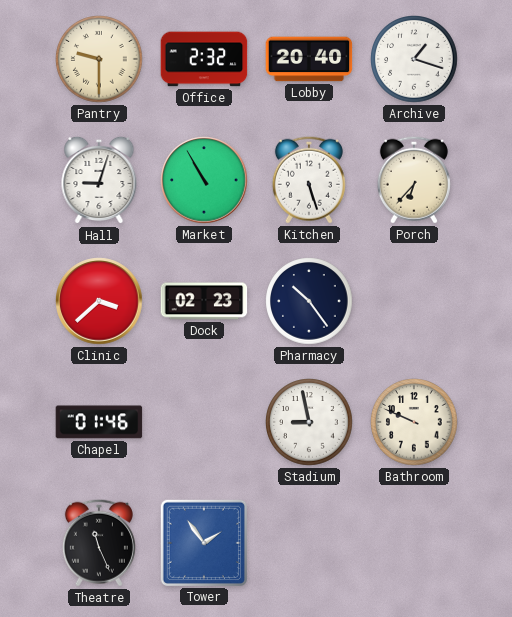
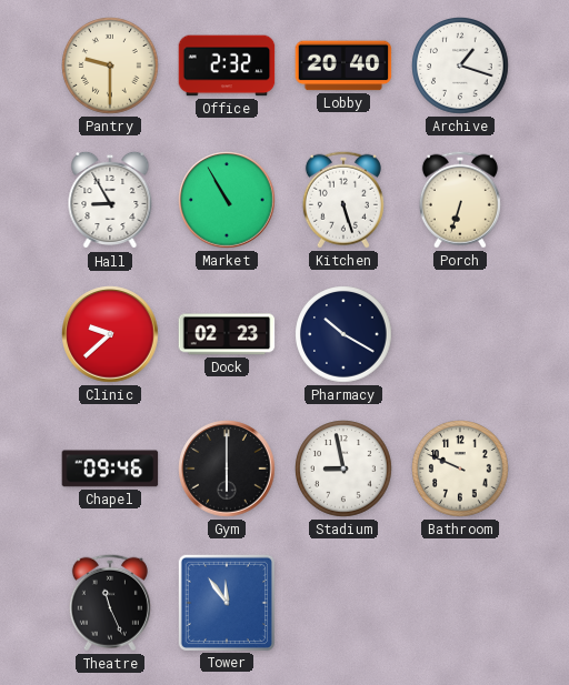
Hall: 9:03 -> 8:55
Porch: 6:37 -> 6:33
Clinic: 3:38 -> 9:38
Pharmacy: 10:24 -> 10:20
Chapel: 01:46 -> 09:46
Gym: none -> 6:00
Tower: 1:54 -> 11:54
